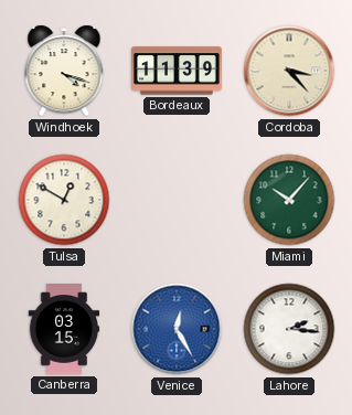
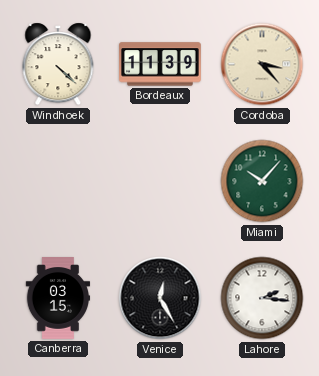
Windhoek: 4:18 -> 4:22
Tulsa: 12:50 -> none
Venice dial: blue -> black
